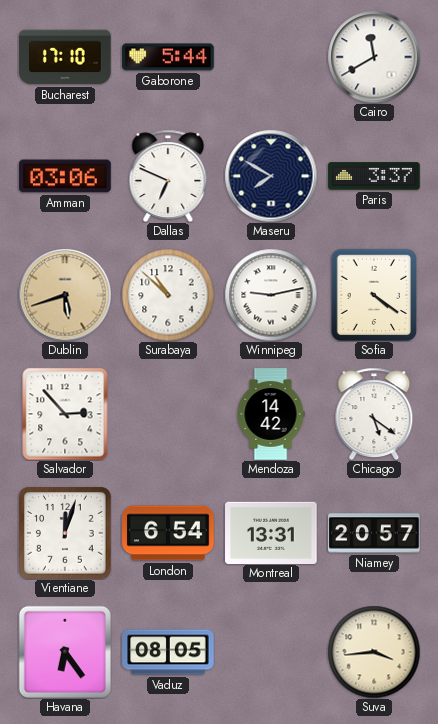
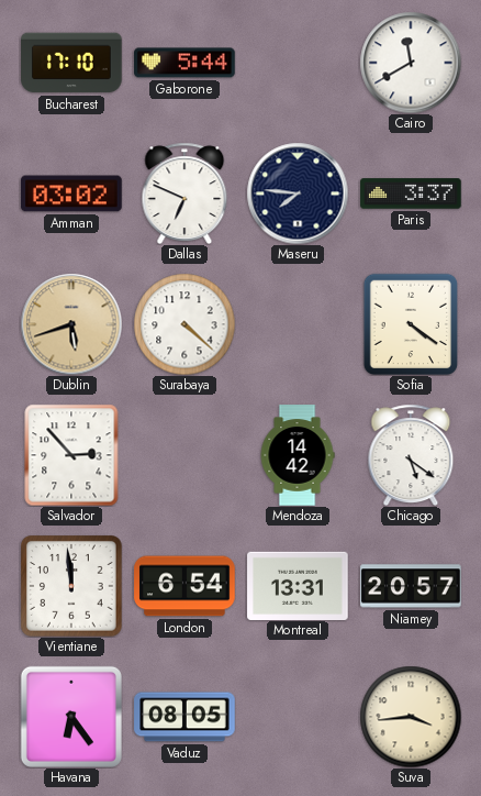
Amman: 03:06 -> 03:02
Maseru: 7:50 -> 7:46
Surabaya: 10:52 -> 4:22
Winnipeg: 9:13 -> none
Vientiane: 12:03 -> 11:59
